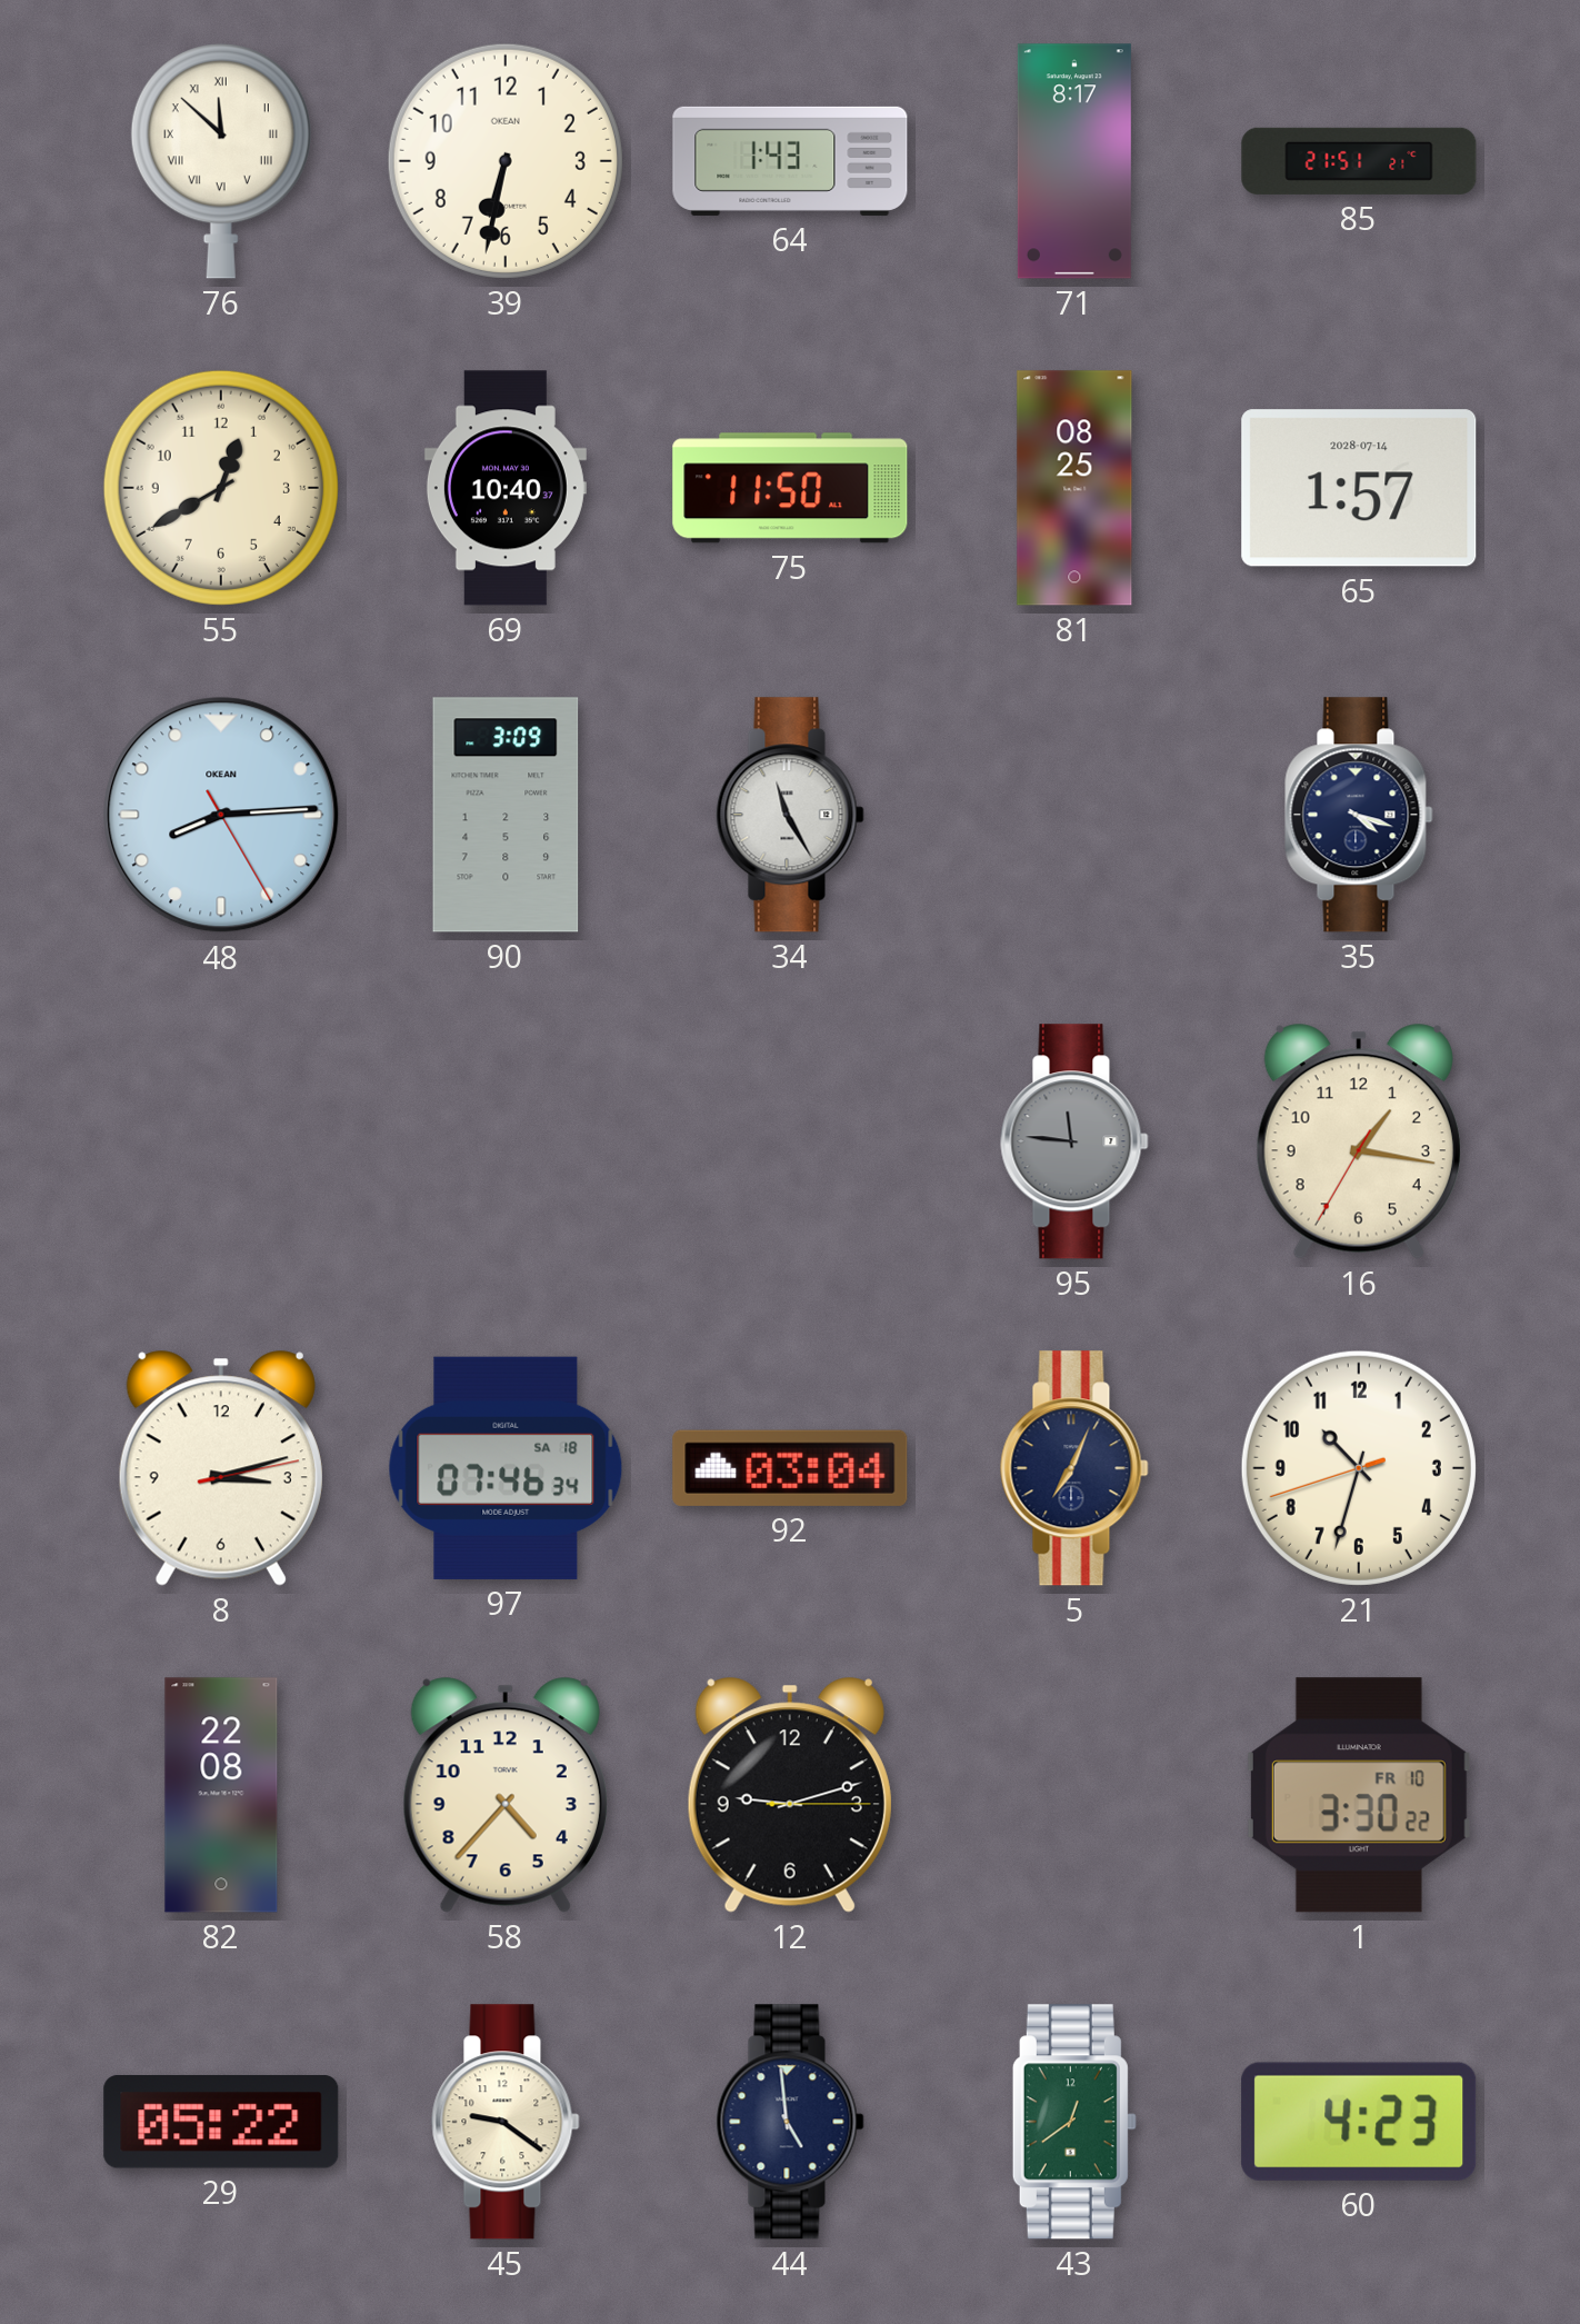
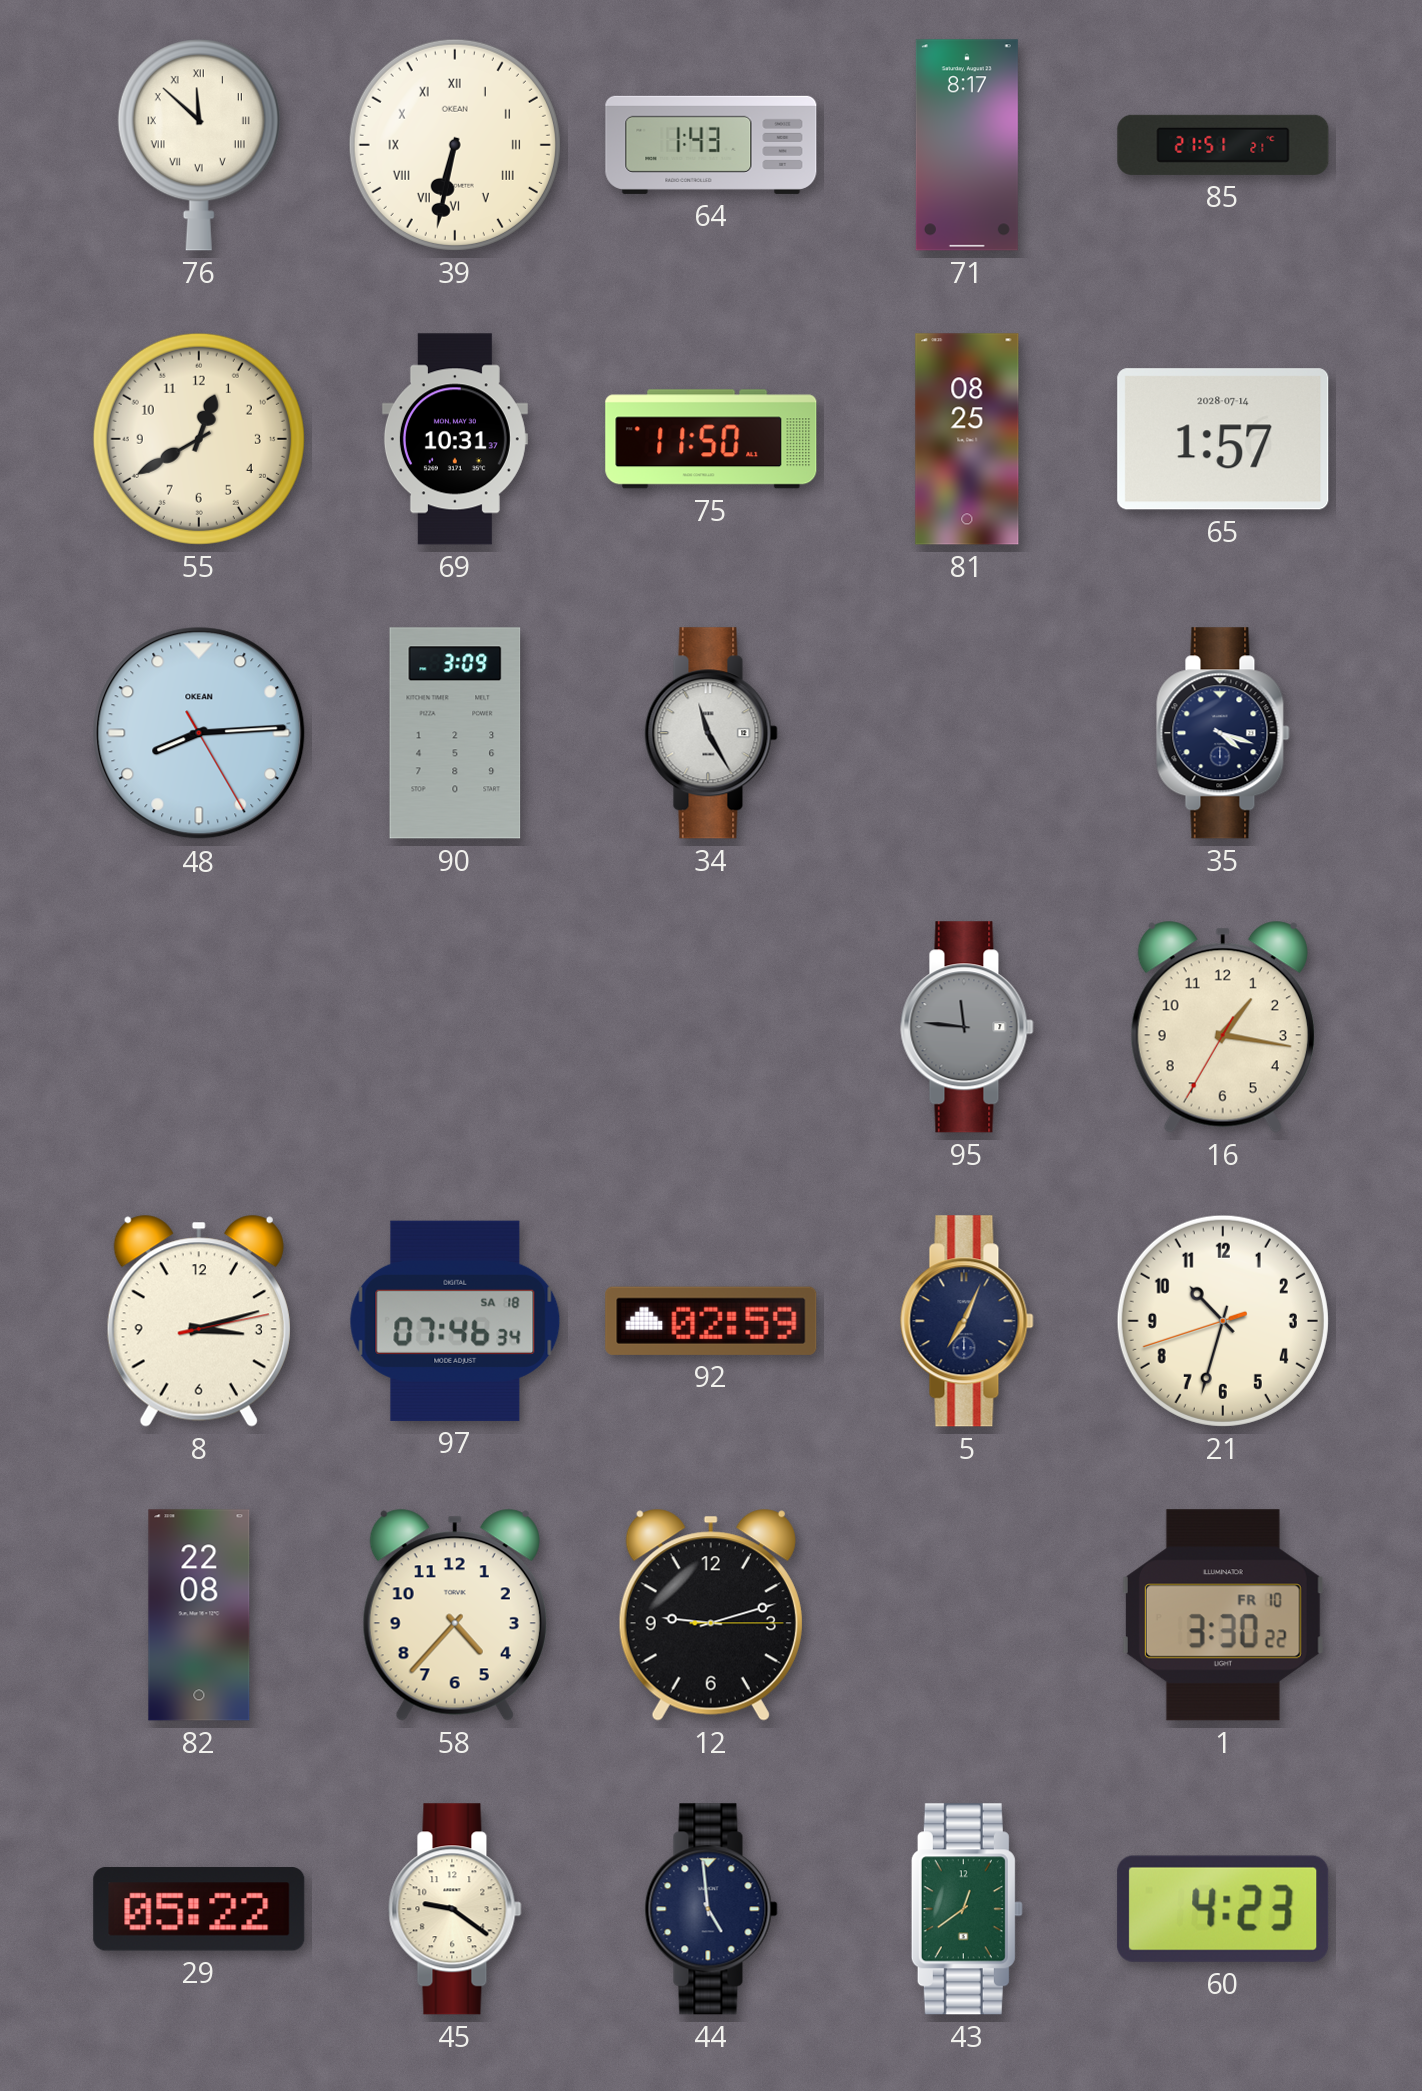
39 numerals: Arabic -> Roman
69: 10:40 -> 10:31
92: 03:04 -> 02:59
